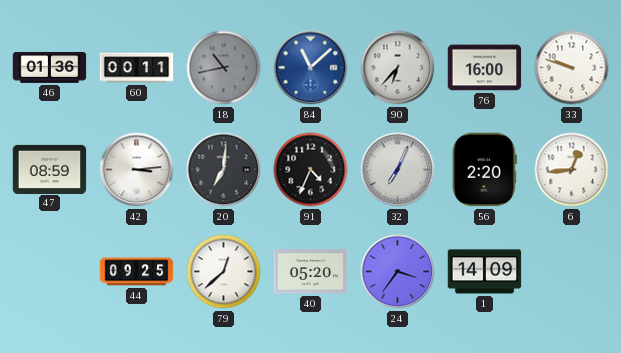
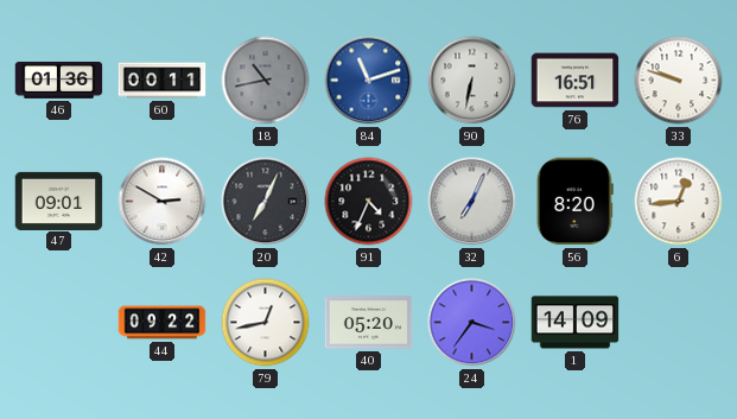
84: 11:08 -> 11:12
90: 6:37 -> 6:32
76: 16:00 -> 16:51
47: 08:59 -> 09:01
42: 3:14 -> 2:50
20: 7:01 -> 7:04
56: 2:20 -> 8:20
44: 09:25 -> 09:22
79: 12:38 -> 12:43
